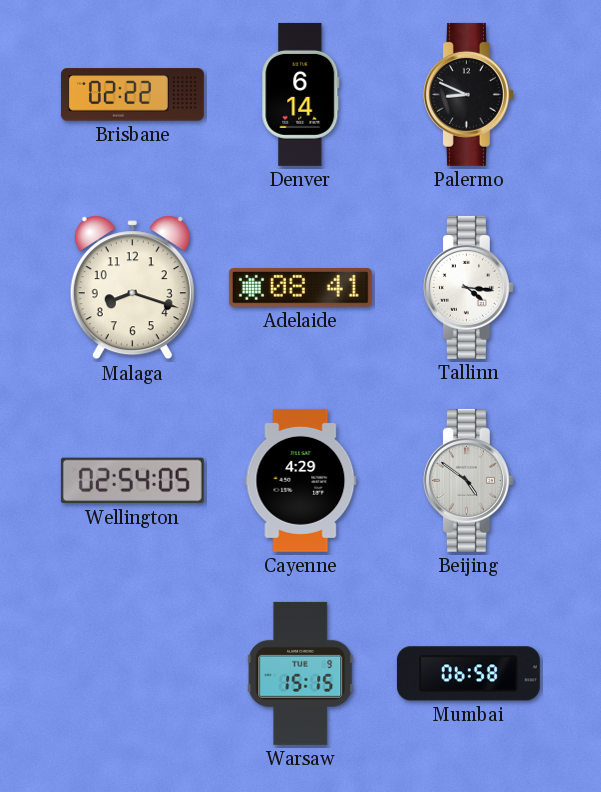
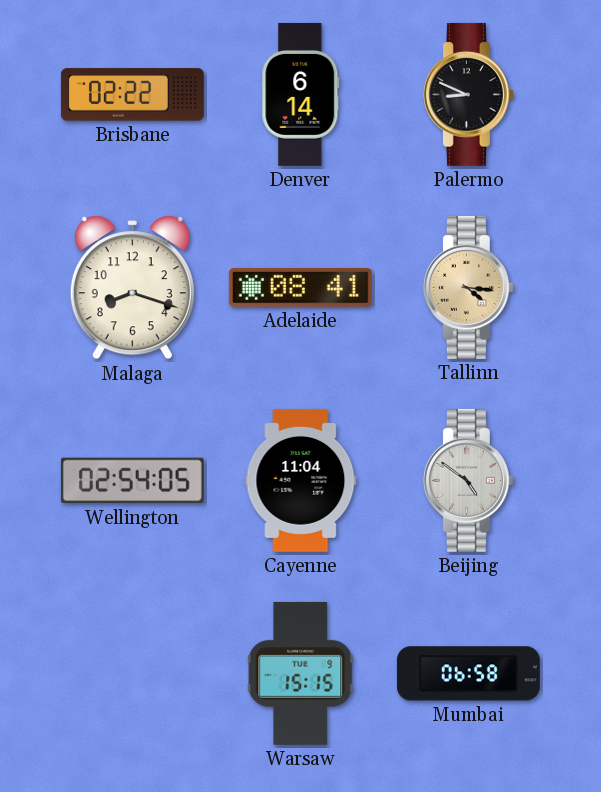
Tallinn dial: white -> champagne
Cayenne: 4:29 -> 11:04
